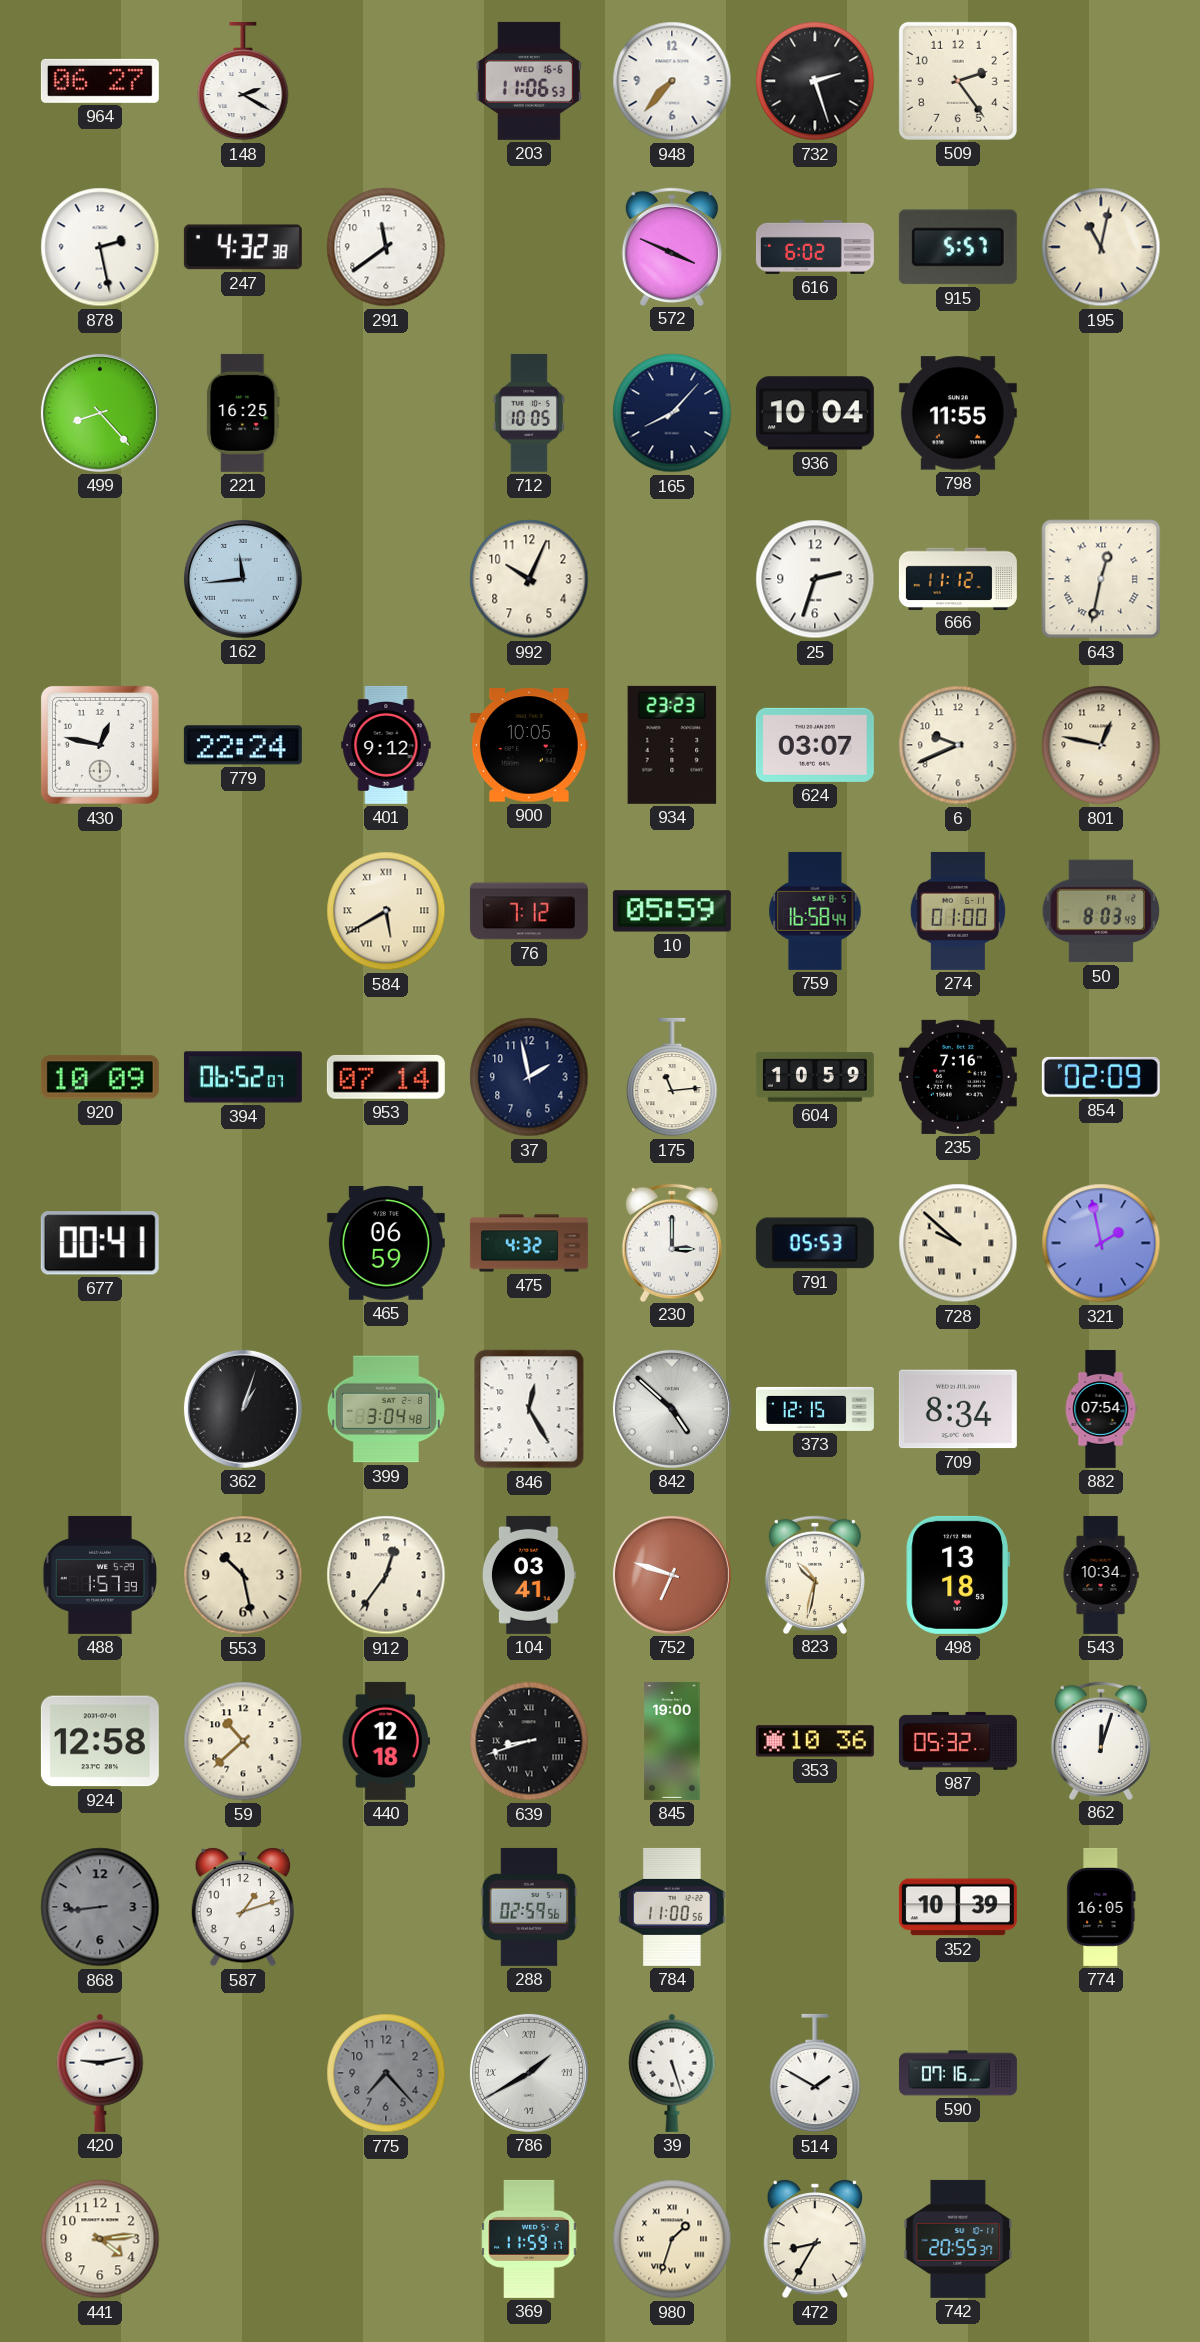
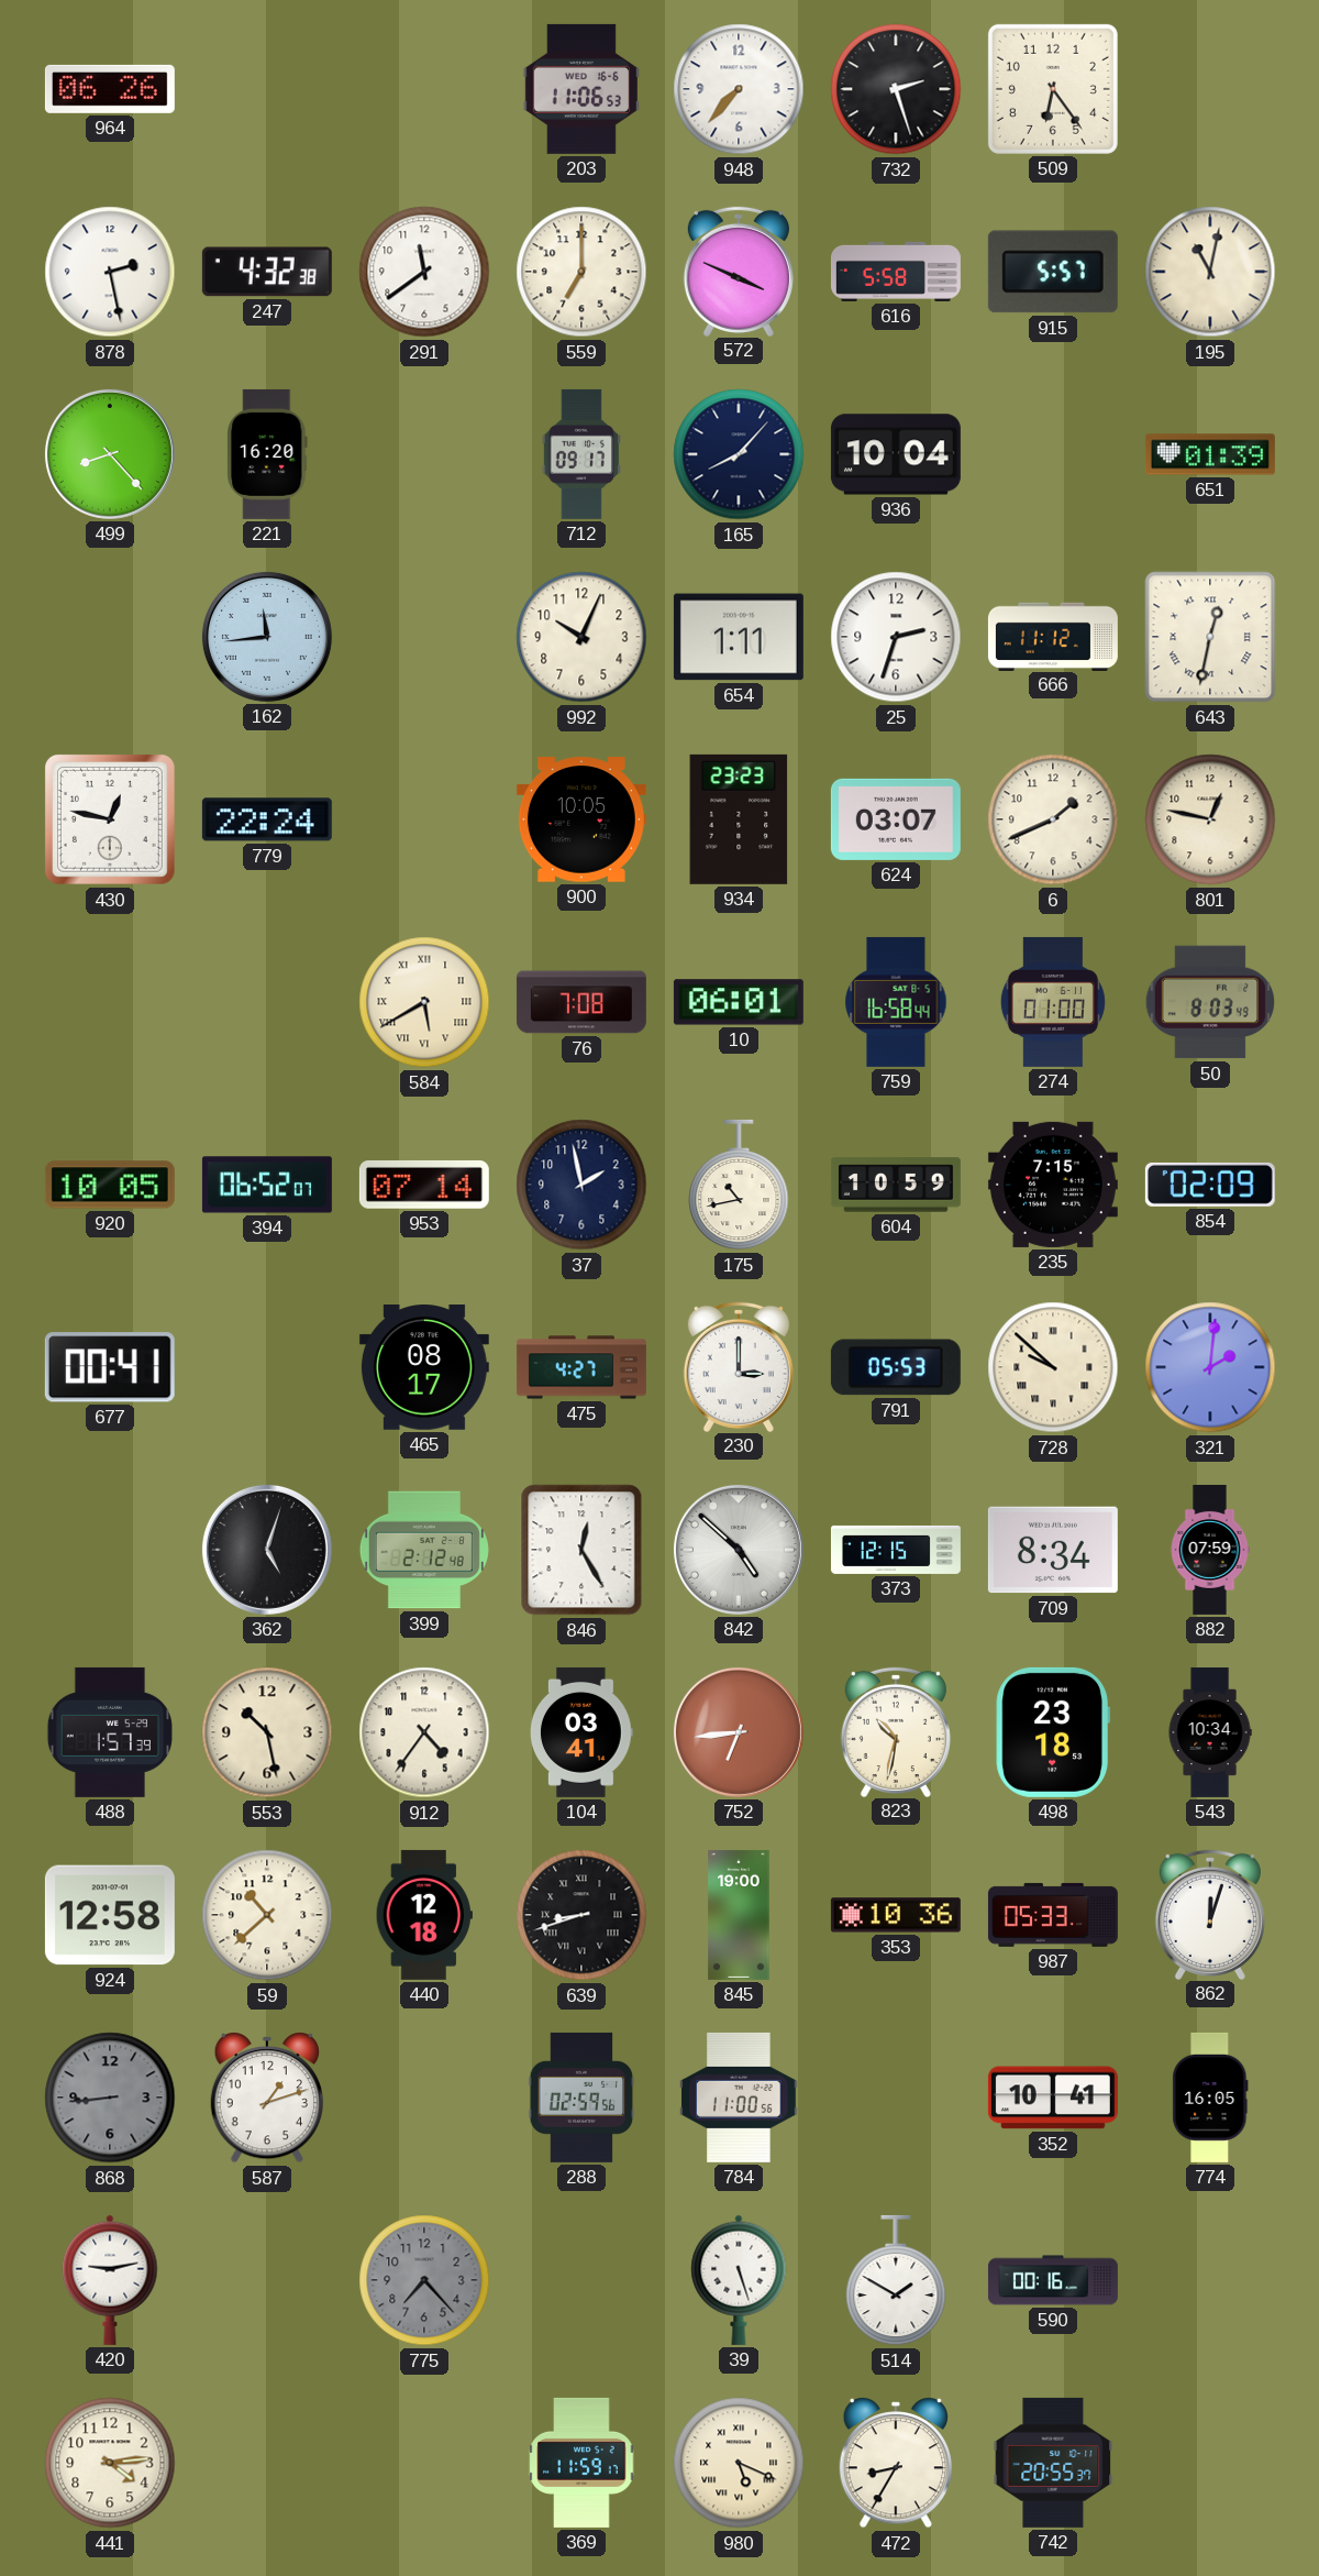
964: 06:27 -> 06:26
148: 2:20 -> none
509: 2:24 -> 6:24
559: none -> 7:00
616: 6:02 -> 5:58
221: 16:25 -> 16:20
712: 10:05 -> 09:17
798: 11:55 -> none
651: none -> 01:39
654: none -> 1:11
401: 9:12 -> none
6: 9:41 -> 1:41
76: 7:12 -> 7:08
10: 05:59 -> 06:01
920: 10:09 -> 10:05
175: 11:14 -> 10:43
235: 7:16 -> 7:15
465: 06:59 -> 08:17
475: 4:32 -> 4:27
321: 1:58 -> 2:01
362: 1:03 -> 5:03
399: 3:04 -> 2:12
882: 07:54 -> 07:59
912: 12:36 -> 4:36
752: 6:48 -> 6:44
498: 13:18 -> 23:18
987: 05:32 -> 05:33
352: 10:39 -> 10:41
786: 1:40 -> none
590: 07:16 -> 00:16
980: 1:33 -> 5:19
